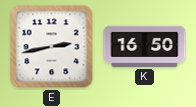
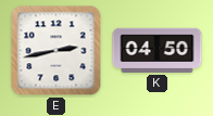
K: 16:50 -> 04:50
